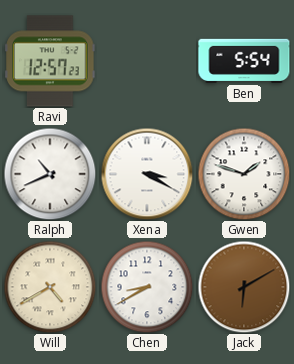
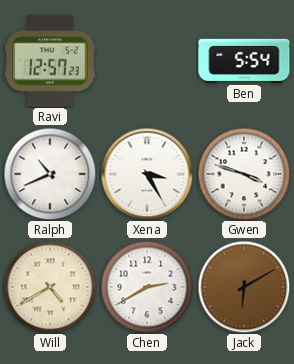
Xena: 3:20 -> 3:25
Gwen: 1:48 -> 3:48
Chen: 8:40 -> 2:40
